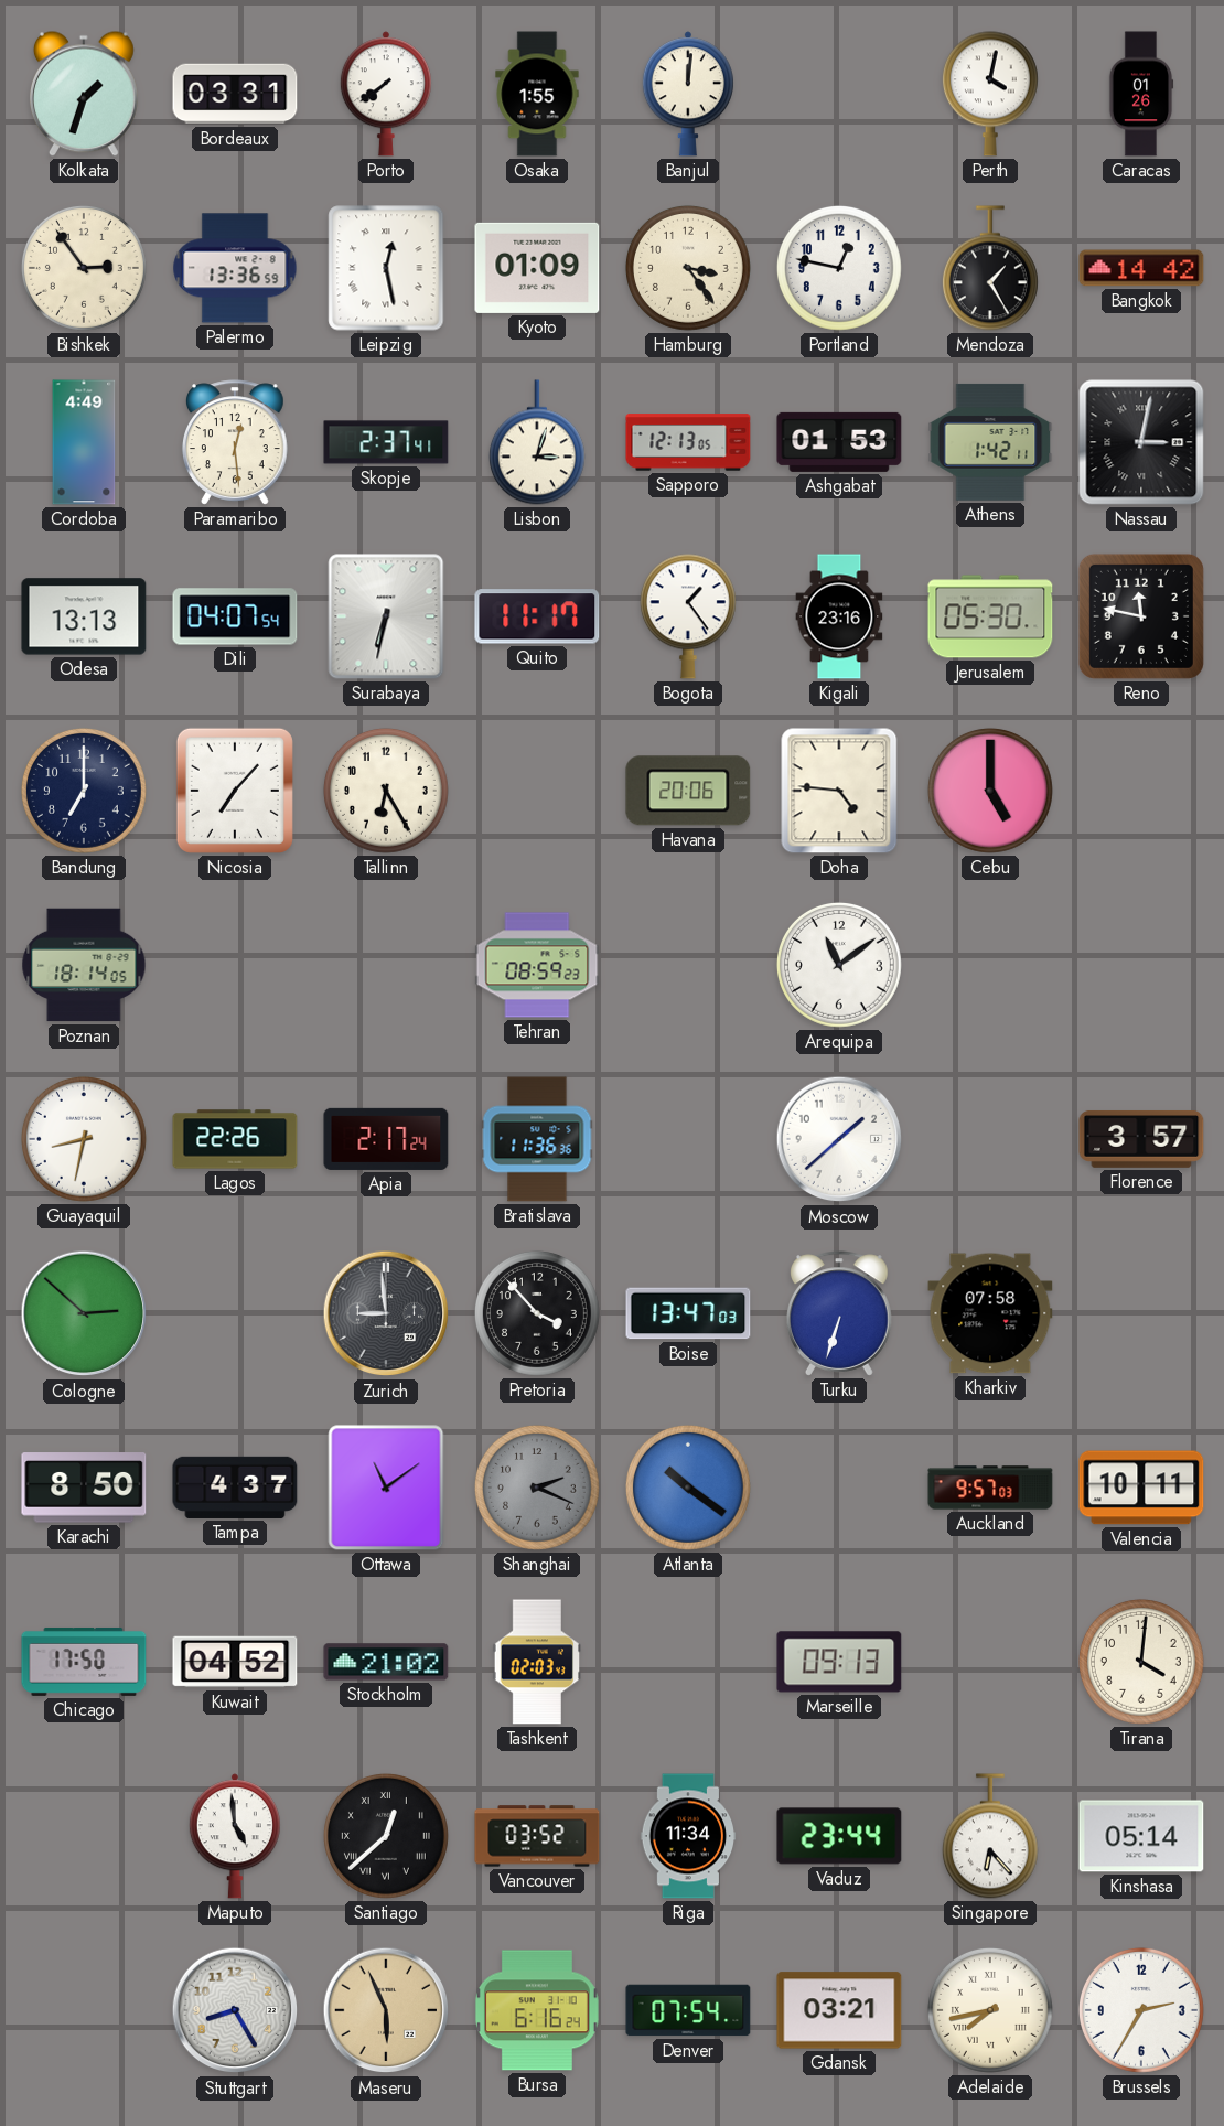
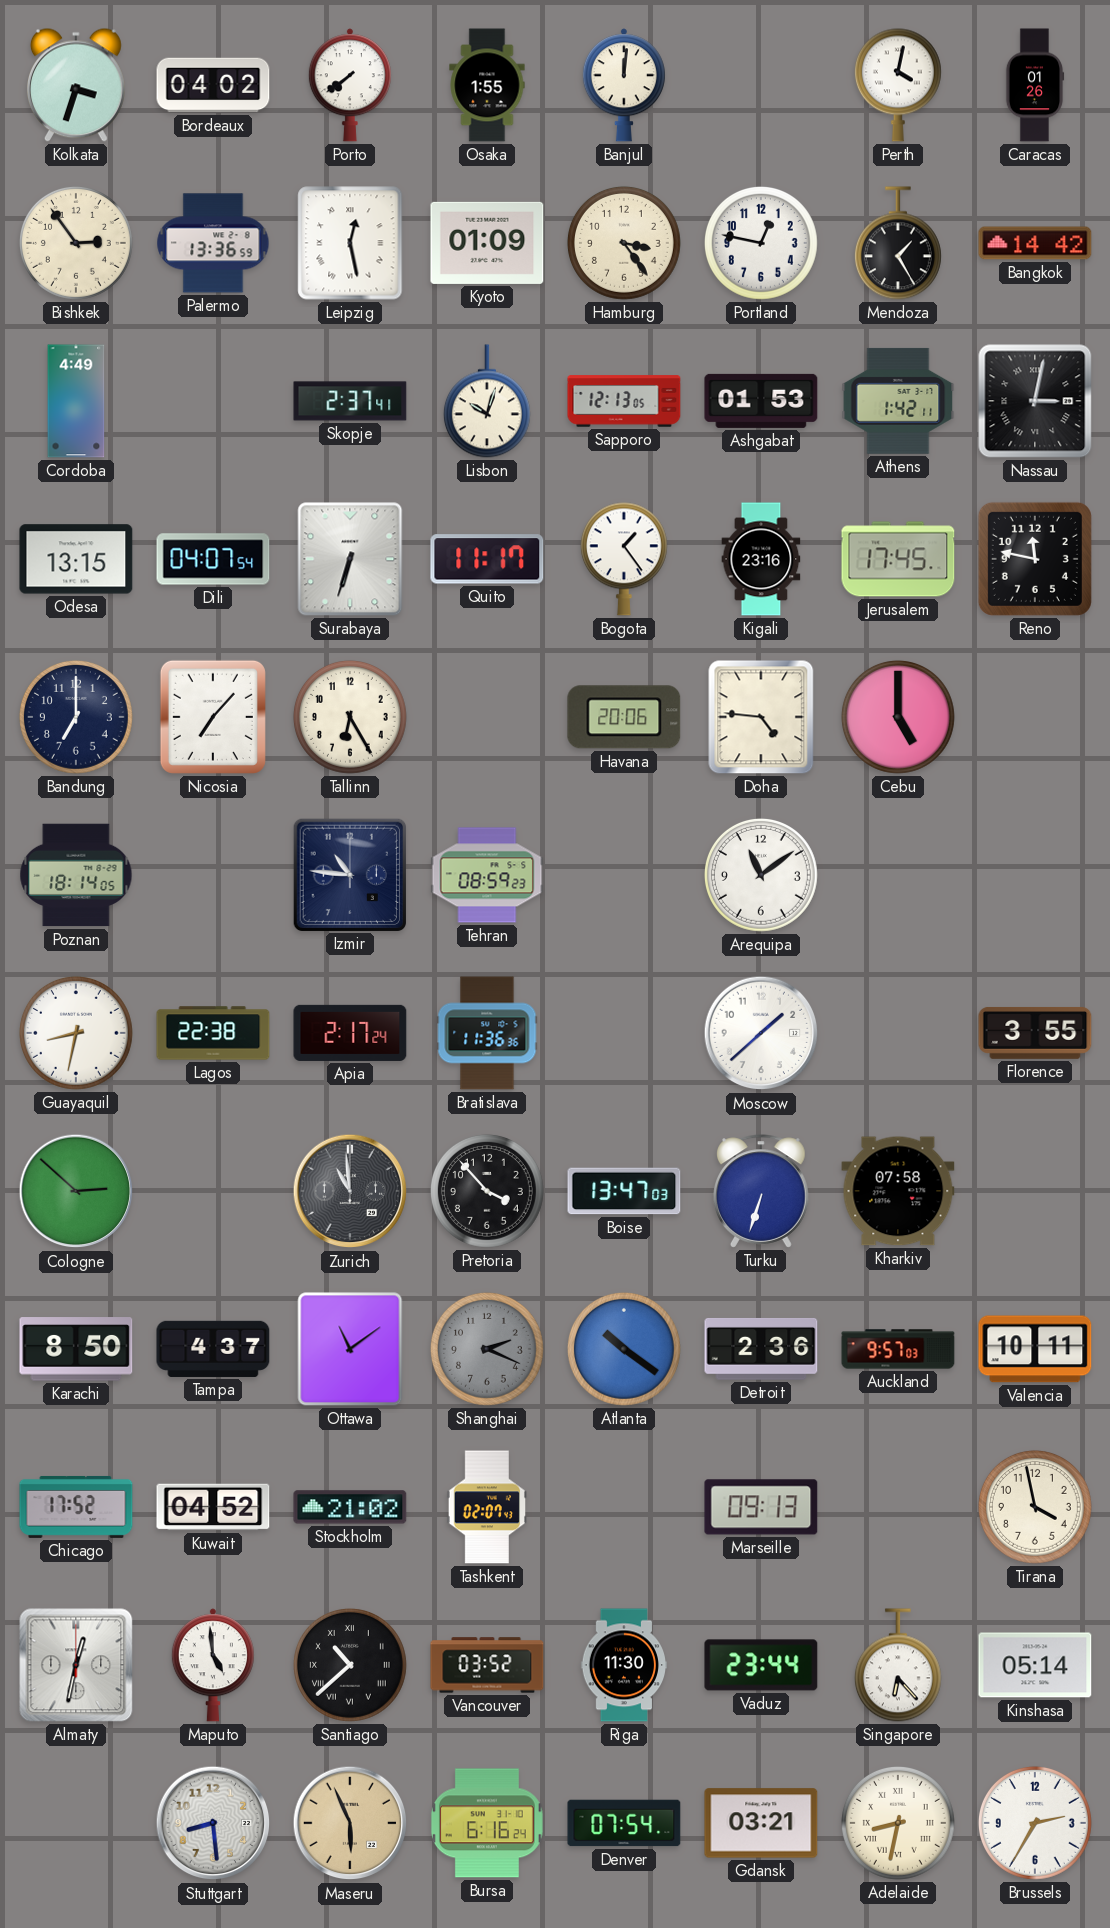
Kolkata: 1:33 -> 3:33
Bordeaux: 03:31 -> 04:02
Paramaribo: 12:29 -> none
Lisbon: 3:03 -> 10:03
Odesa: 13:13 -> 13:15
Surabaya: 6:32 -> 6:33
Jerusalem: 05:30 -> 17:45
Izmir: none -> 10:46
Lagos: 22:26 -> 22:38
Florence: 3:57 -> 3:55
Zurich: 8:59 -> 10:59
Detroit: none -> 2:36
Chicago: 17:50 -> 17:52
Tashkent: 02:03 -> 02:07
Tirana: 4:01 -> 3:58
Almaty: none -> 12:32
Santiago: 12:38 -> 10:38
Riga: 11:34 -> 11:30
Stuttgart: 8:25 -> 8:29
Adelaide: 7:43 -> 8:32
